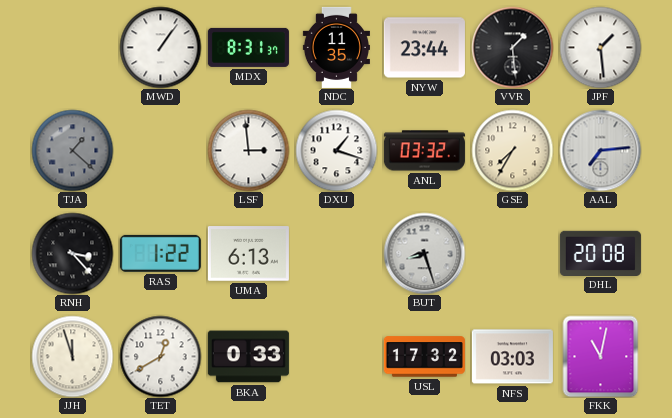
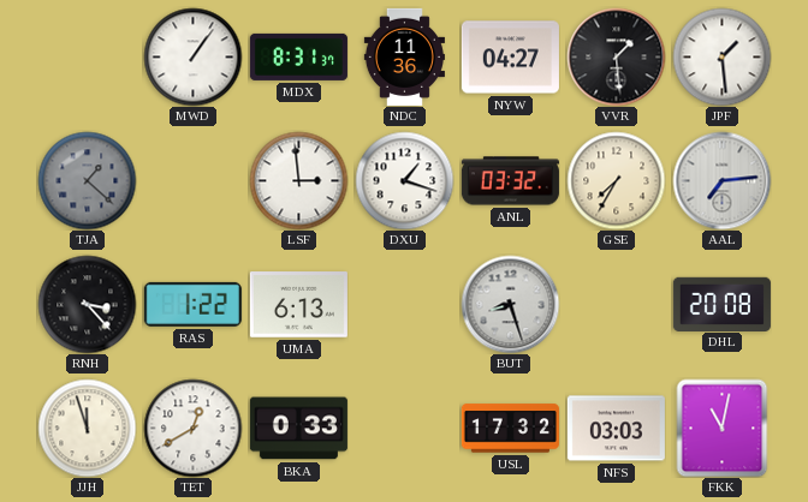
NDC: 11:35 -> 11:36
NYW: 23:44 -> 04:27
